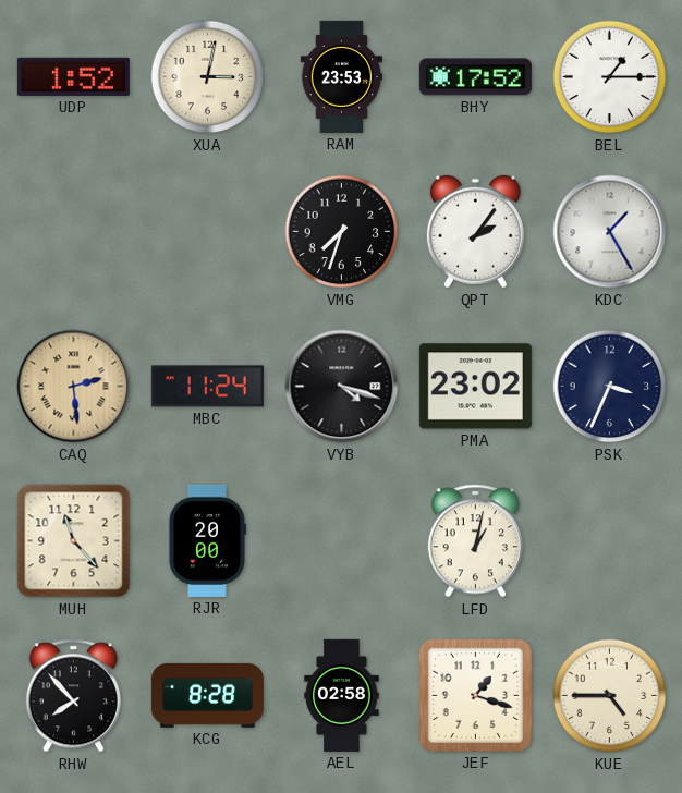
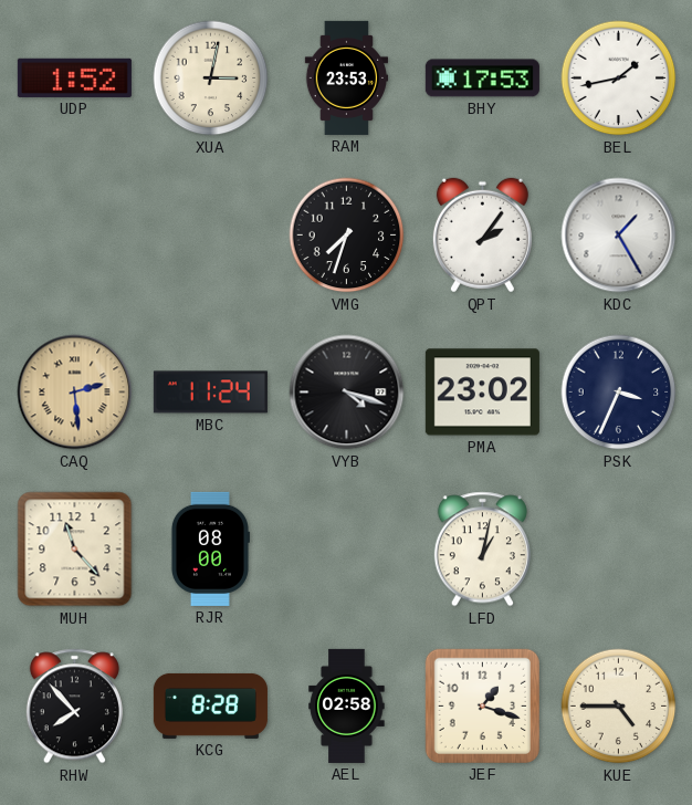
BHY: 17:52 -> 17:53
BEL: 1:15 -> 1:43
RJR: 20:00 -> 08:00
